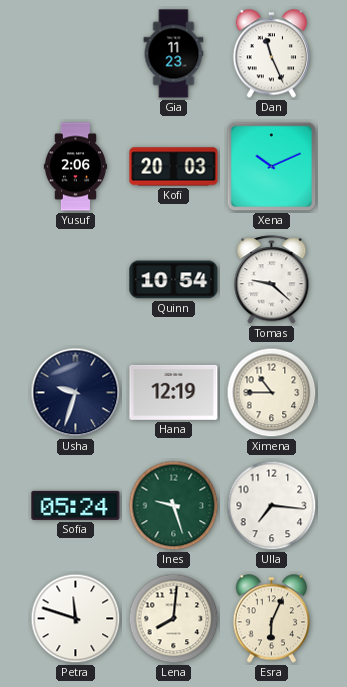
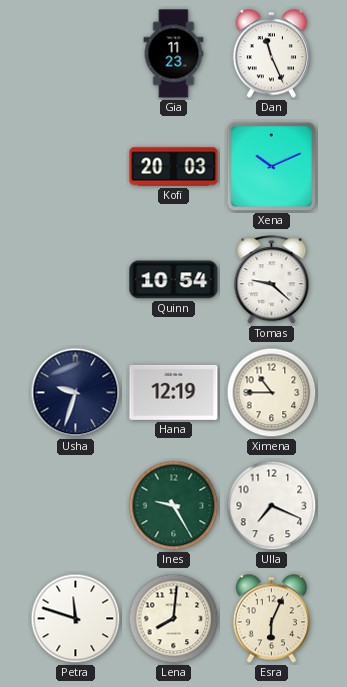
Yusuf: 2:06 -> none
Sofia: 05:24 -> none
Ines: 9:27 -> 9:25
Ulla: 7:16 -> 7:19
